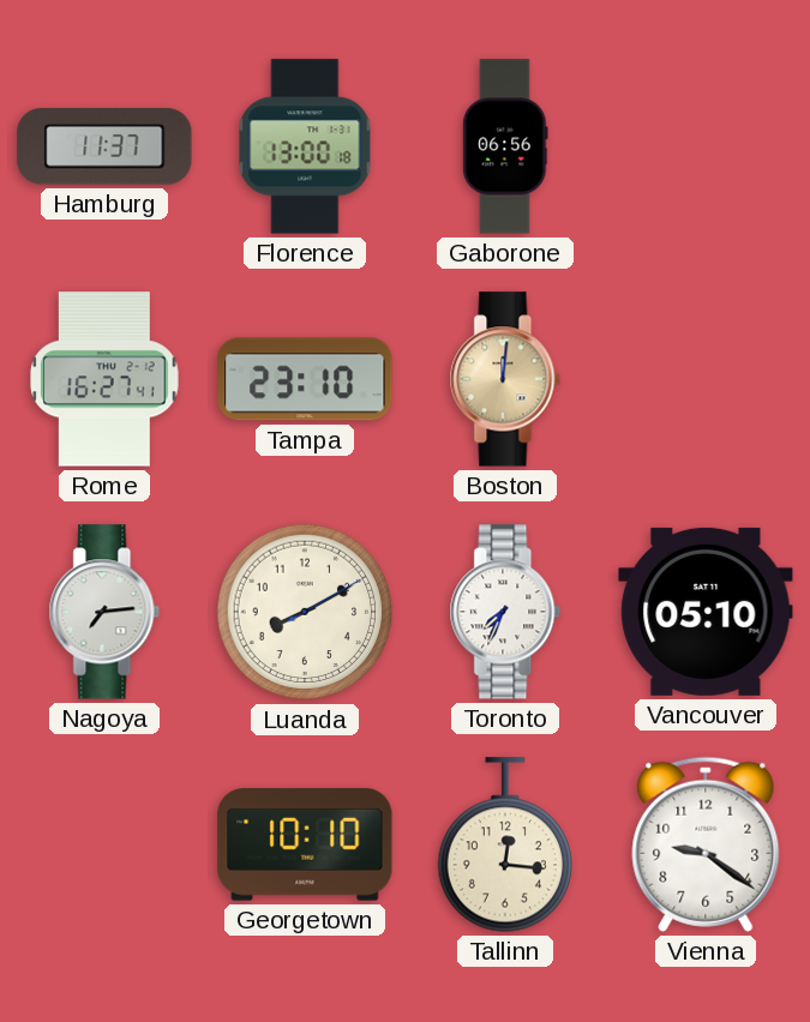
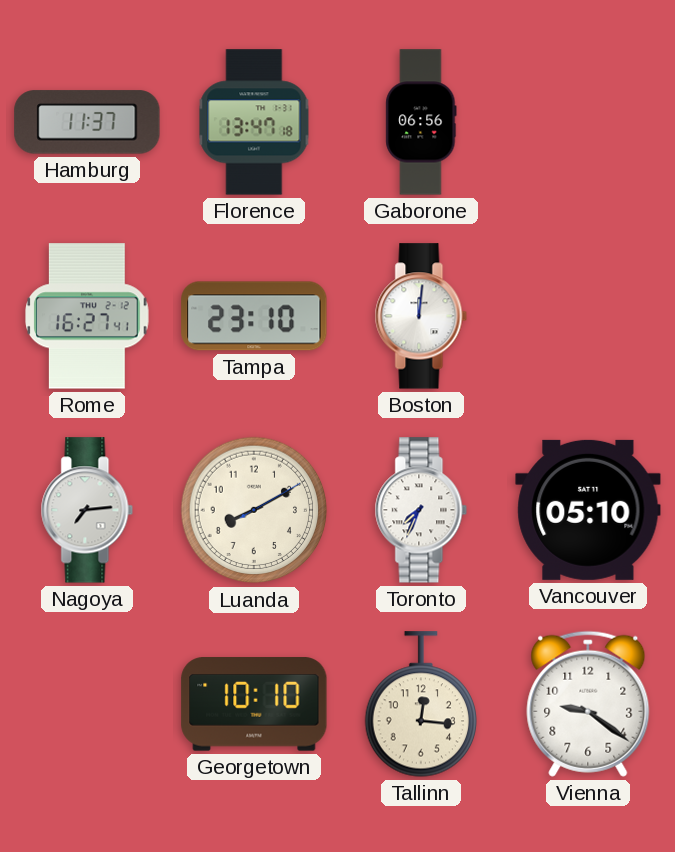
Florence: 13:00 -> 13:47
Boston dial: champagne -> white
